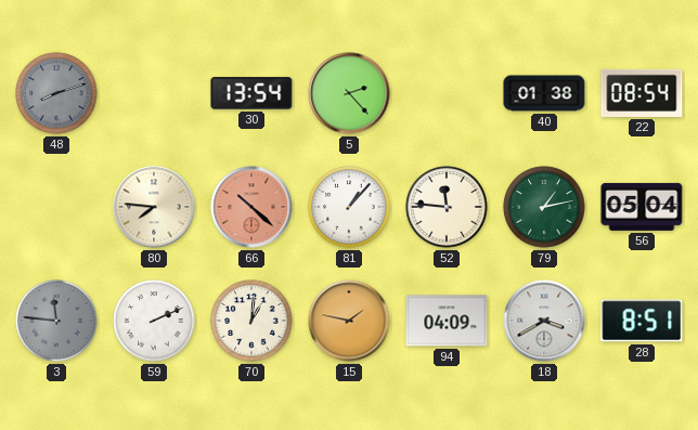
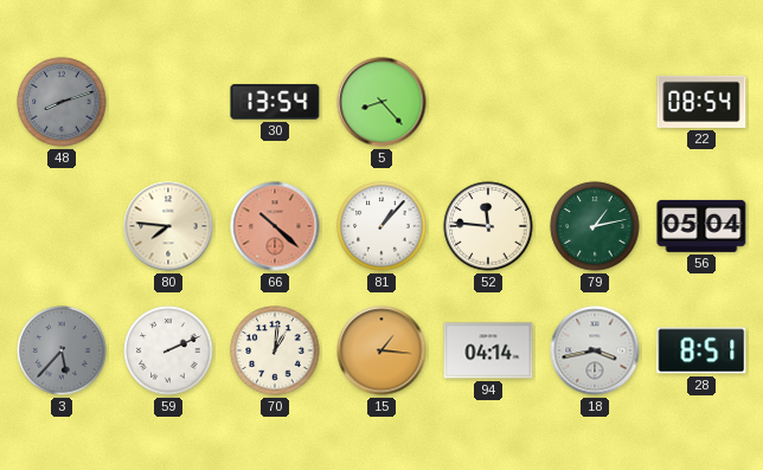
5: 2:23 -> 8:23
40: 01:38 -> none
3: 11:46 -> 5:37
15: 1:47 -> 1:16
94: 04:09 -> 04:14
18: 3:40 -> 3:43
